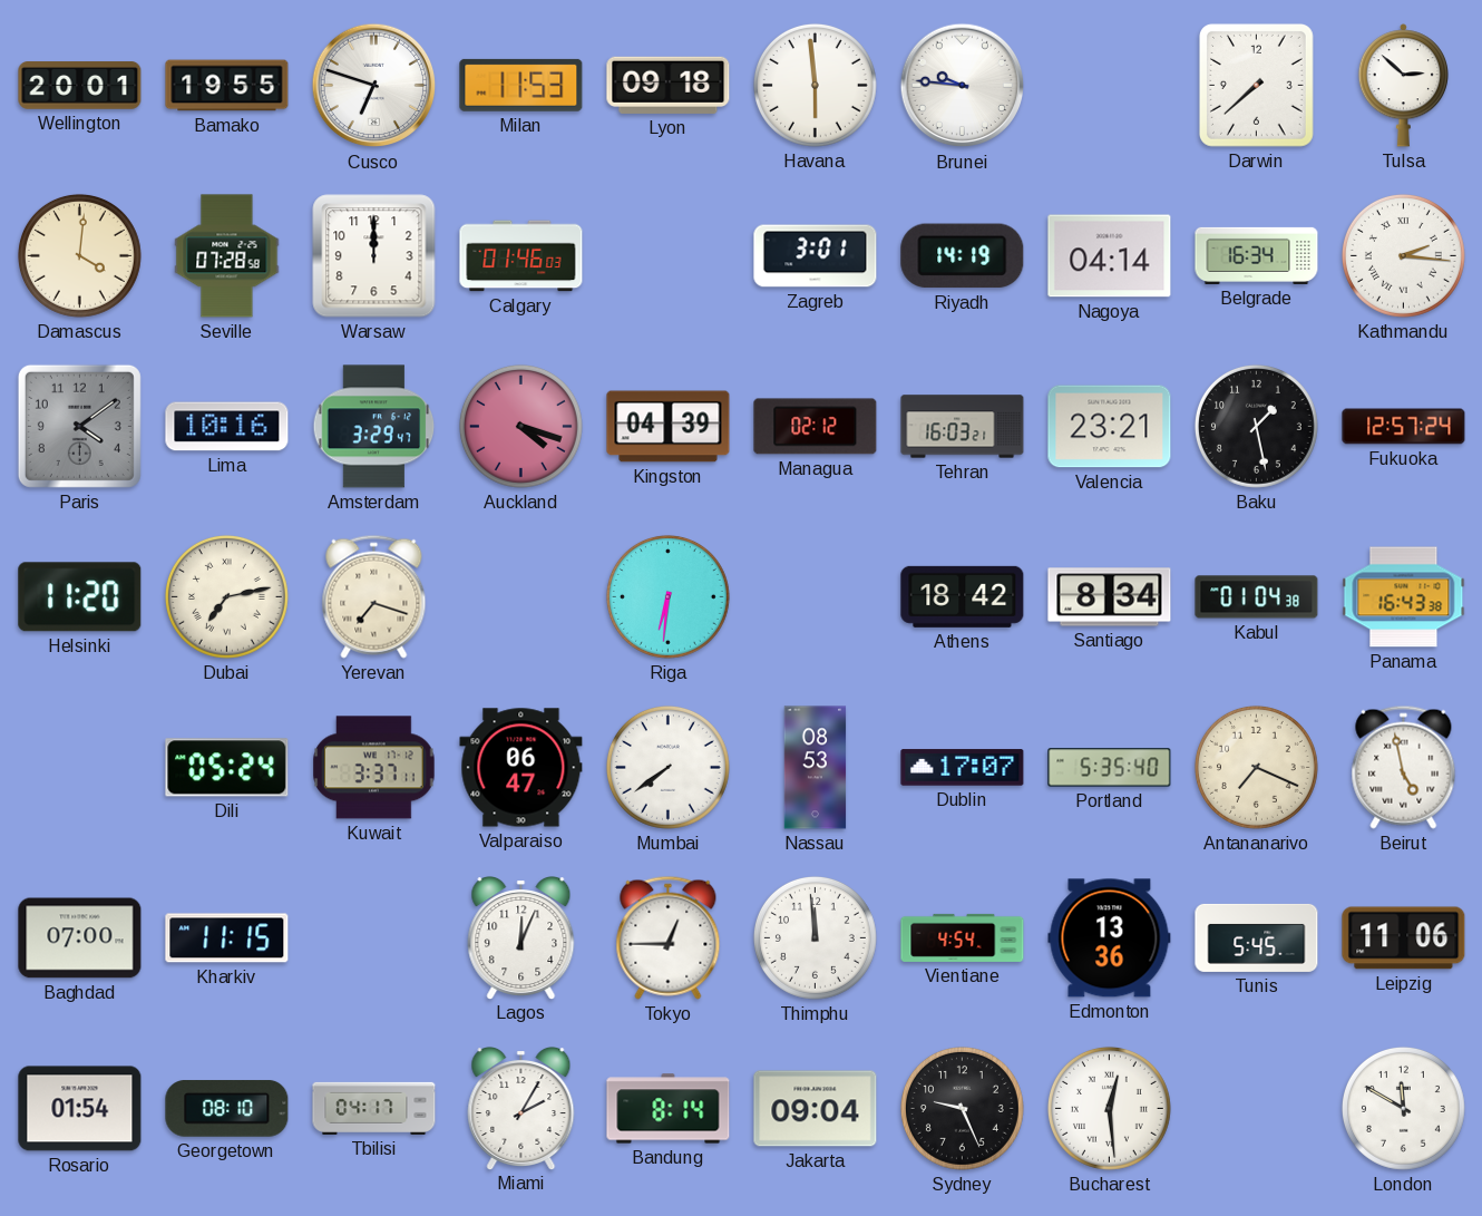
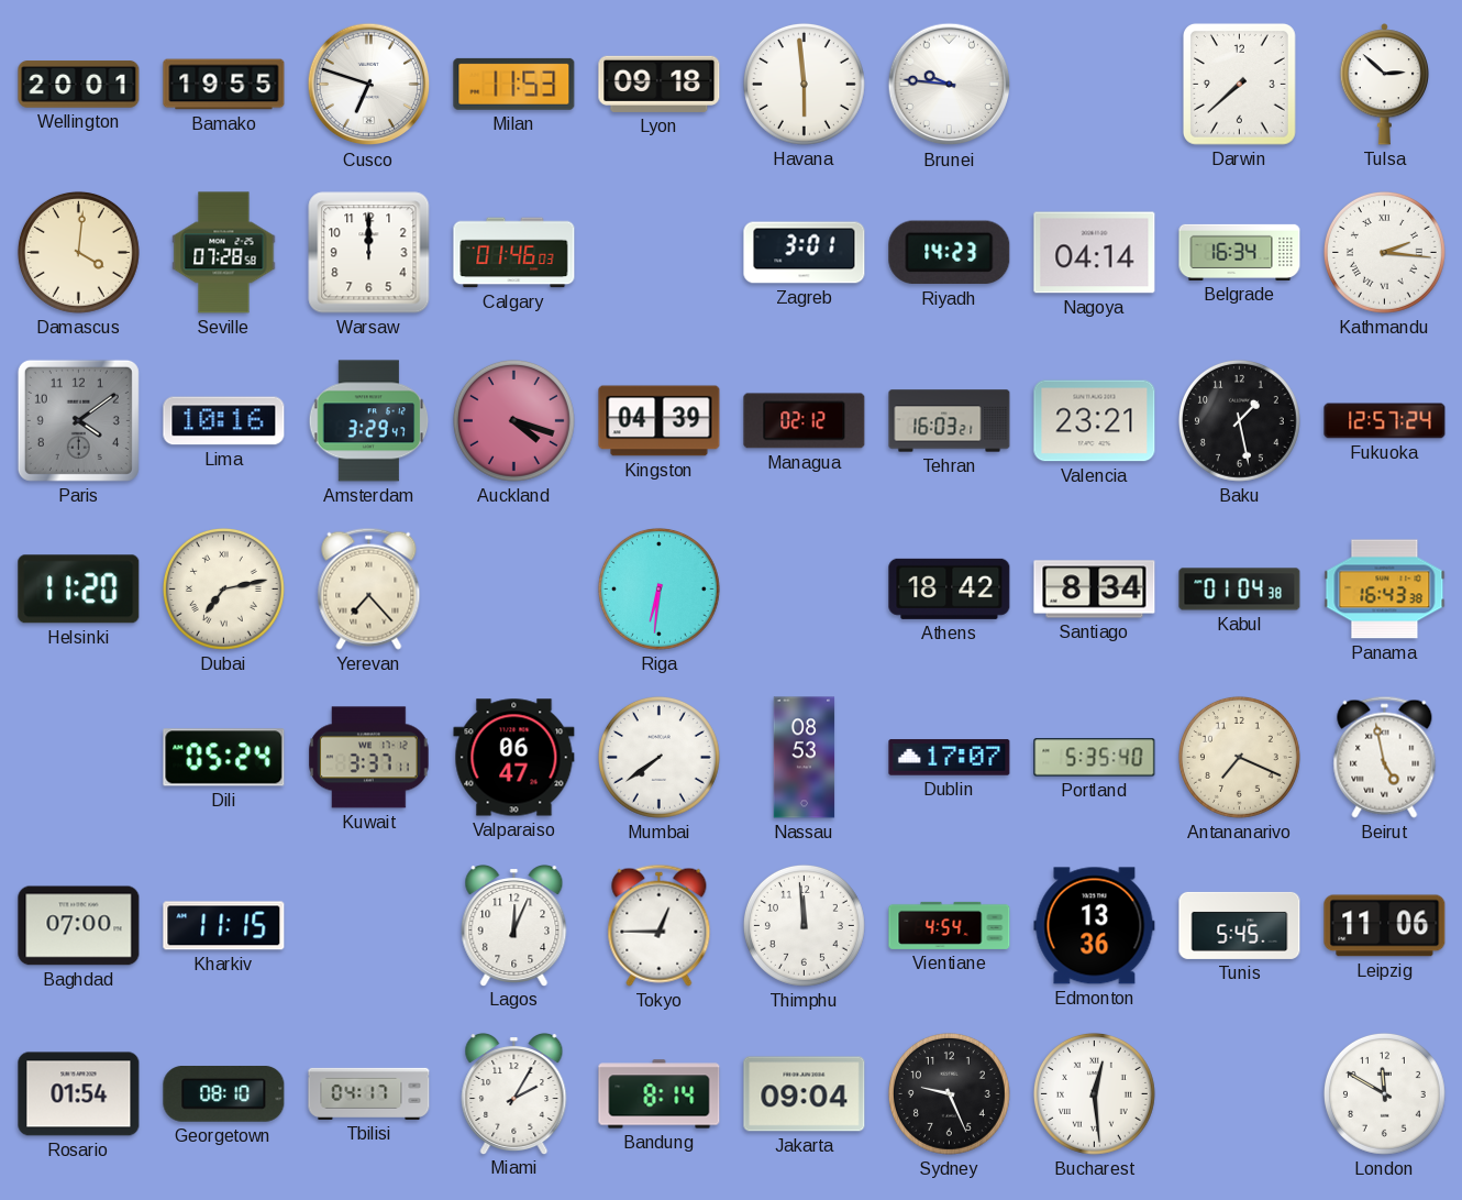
Riyadh: 14:19 -> 14:23
Yerevan: 7:18 -> 7:23
